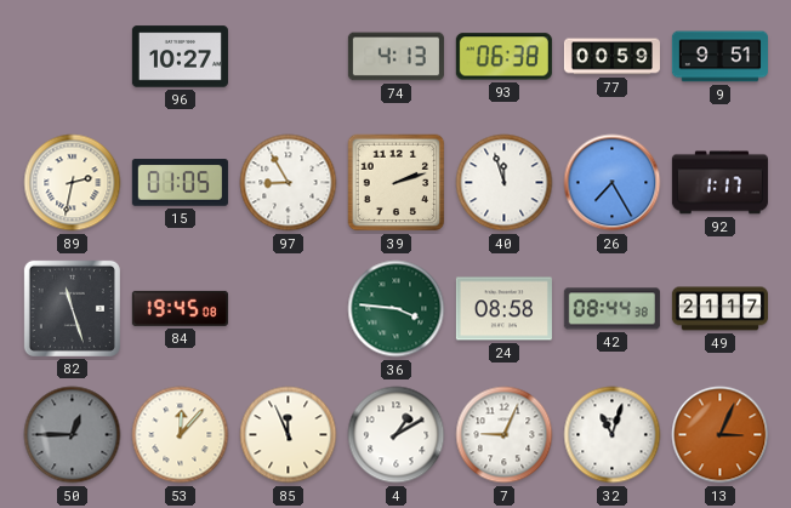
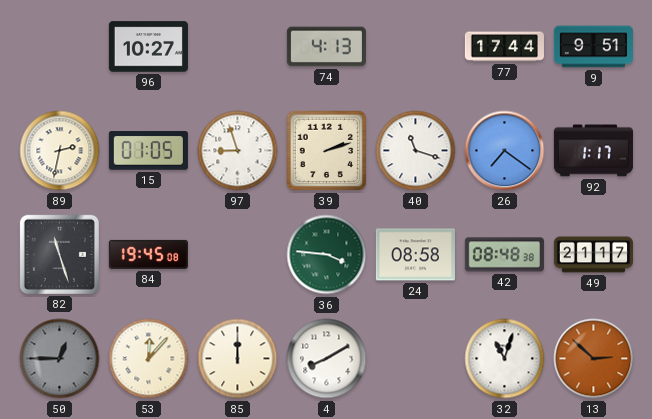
93: 06:38 -> none
77: 00:59 -> 17:44
97: 8:55 -> 8:57
40: 11:57 -> 11:18
26: 7:25 -> 7:21
42: 08:44 -> 08:48
85: 11:56 -> 12:00
4: 1:10 -> 8:10
7: 9:04 -> none
13: 3:04 -> 2:52
